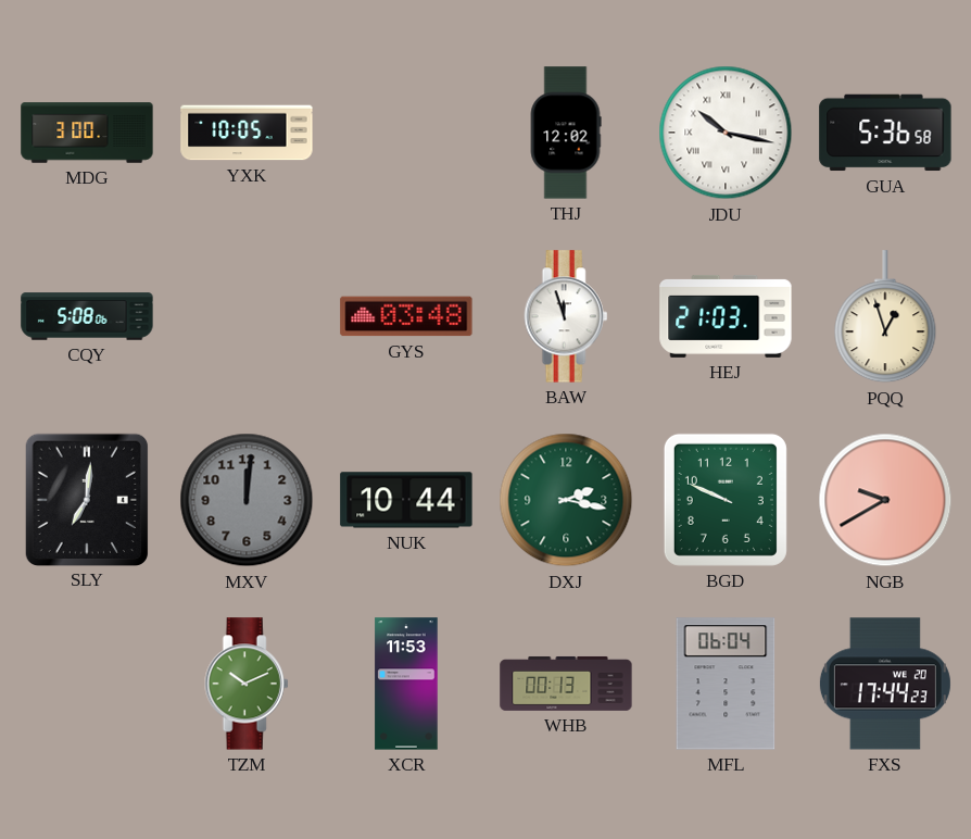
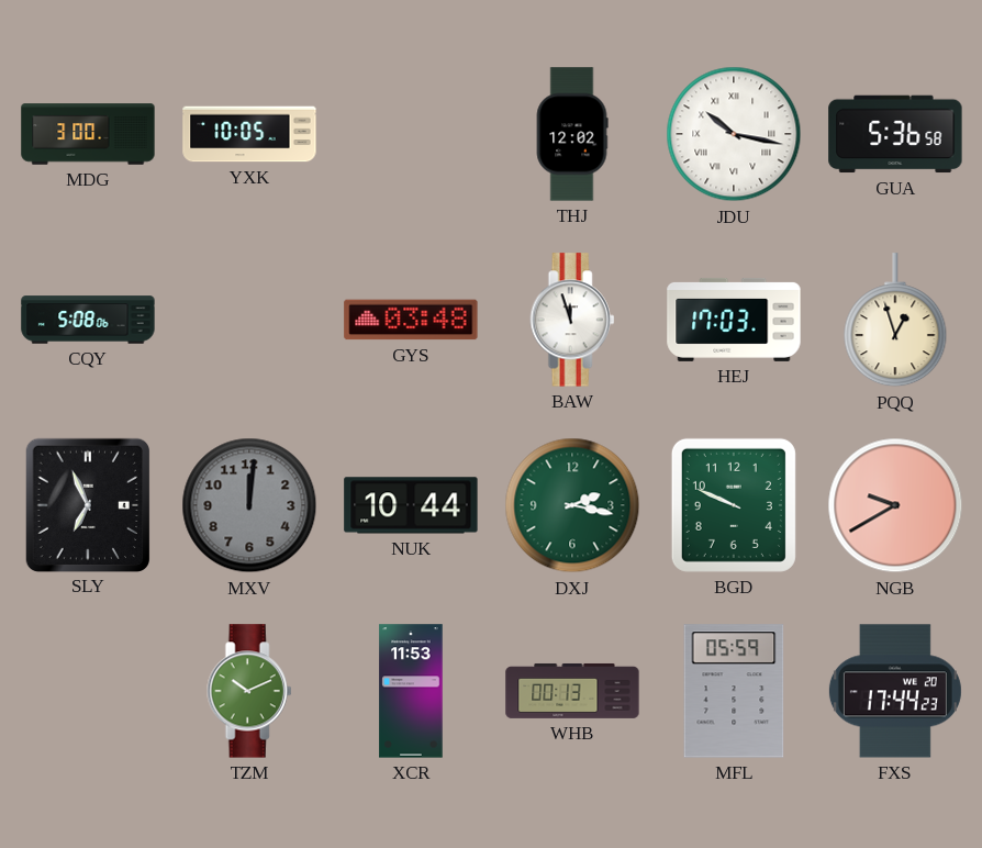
HEJ: 21:03 -> 17:03
SLY: 7:01 -> 6:56
MFL: 06:04 -> 05:59
